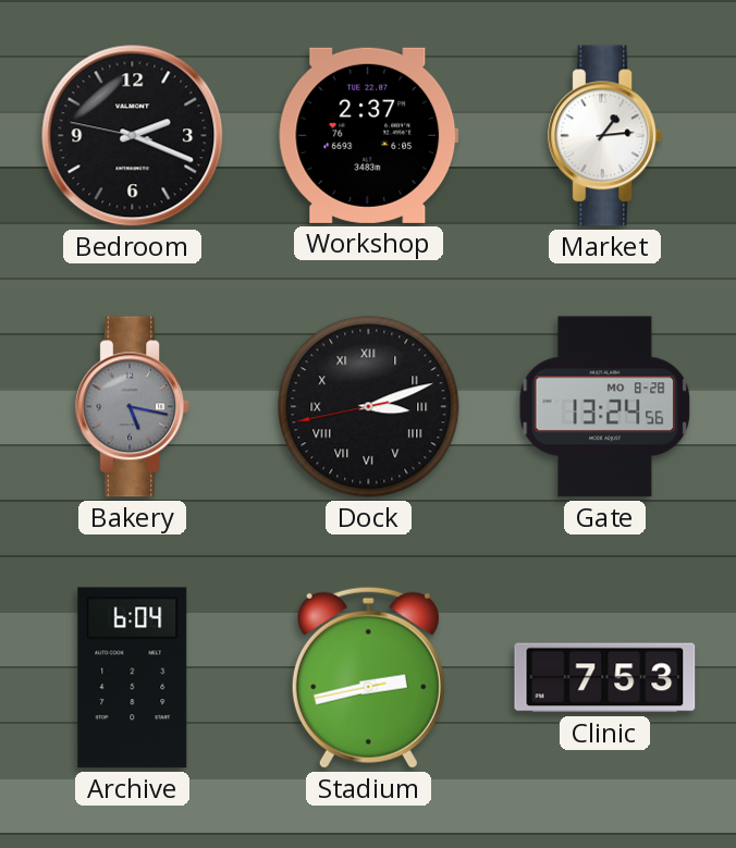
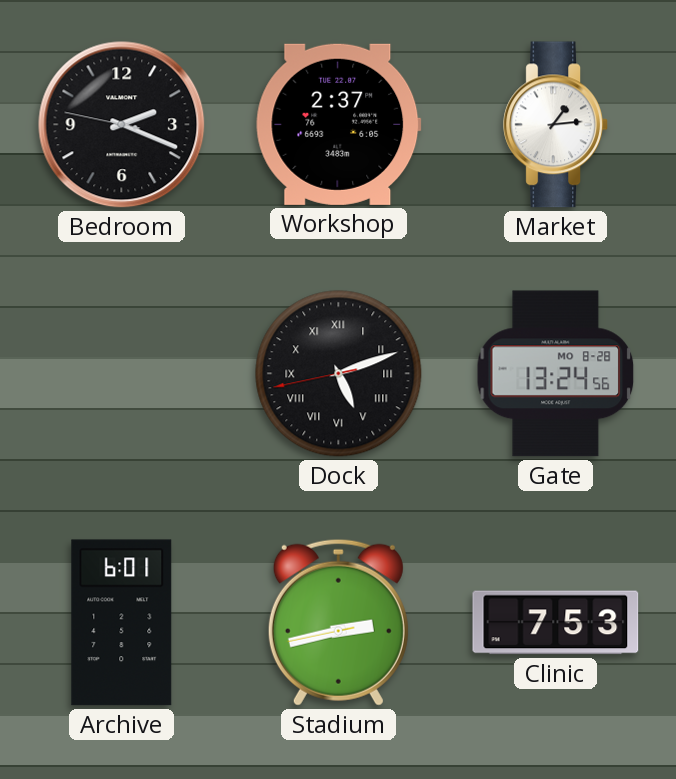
Bakery: 5:17 -> none
Dock: 3:11 -> 5:11
Archive: 6:04 -> 6:01
